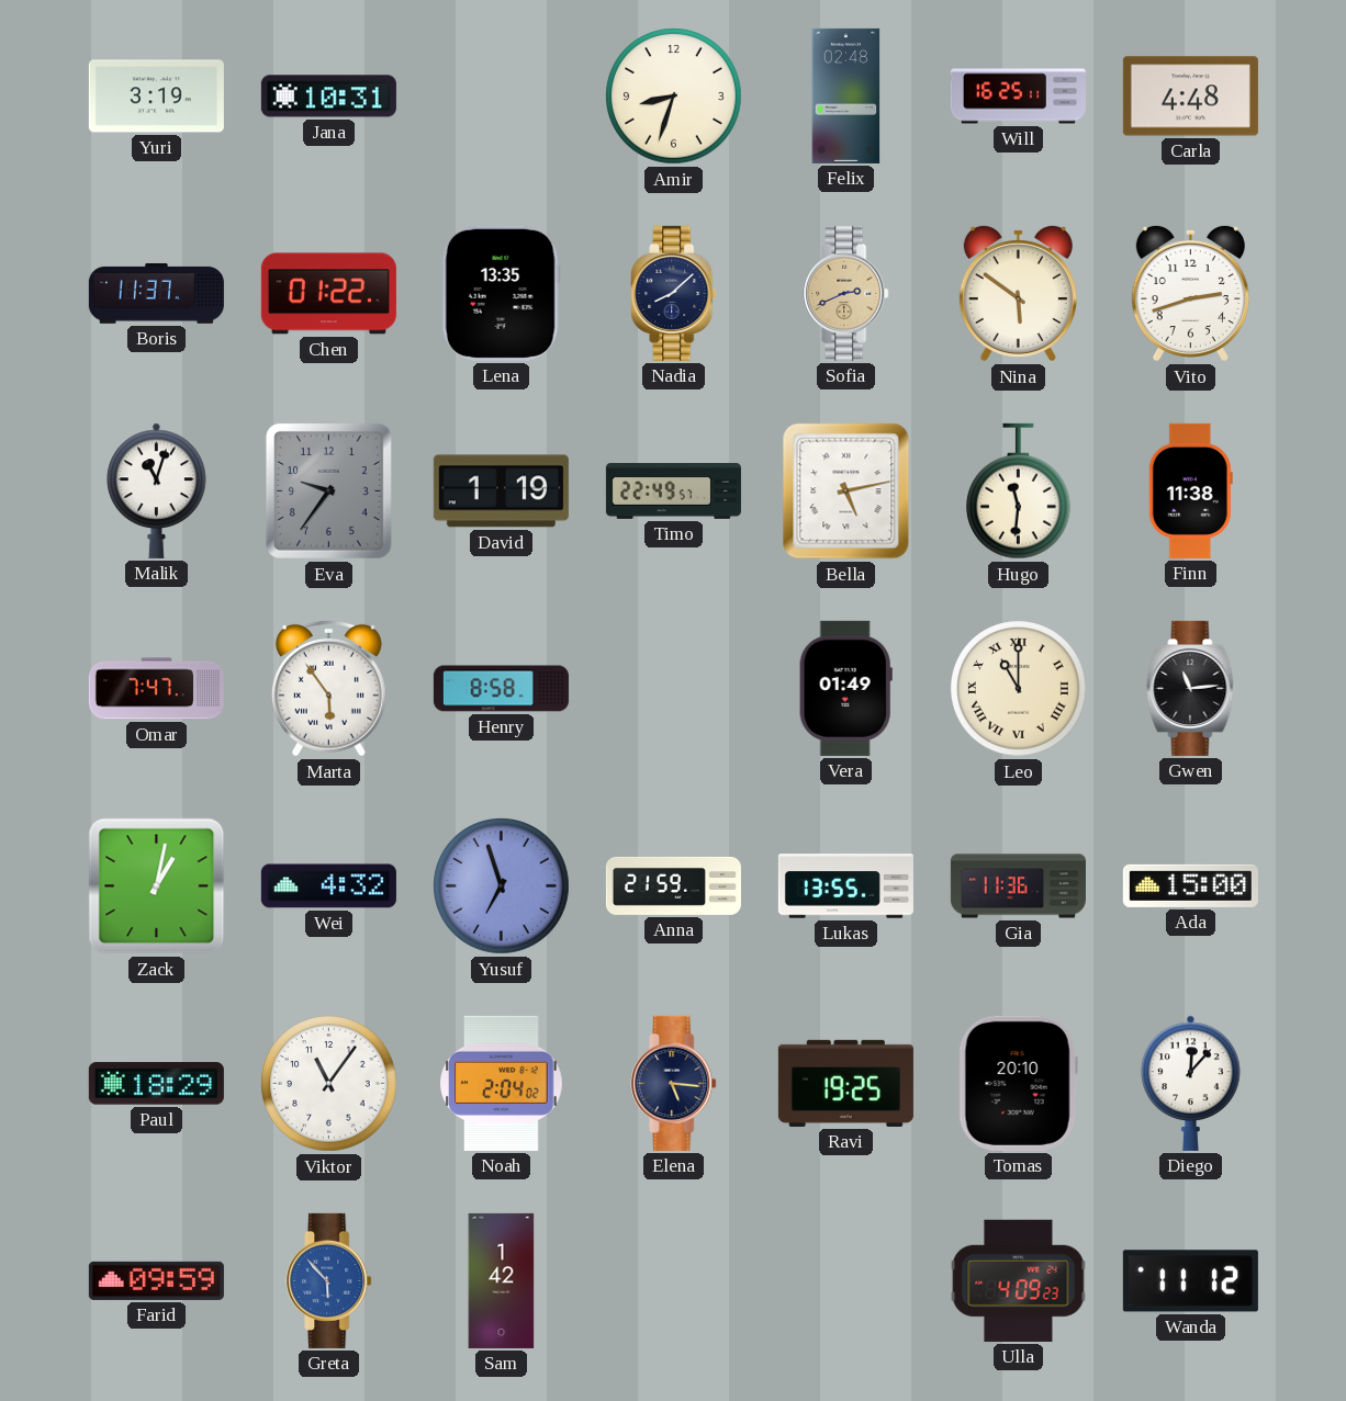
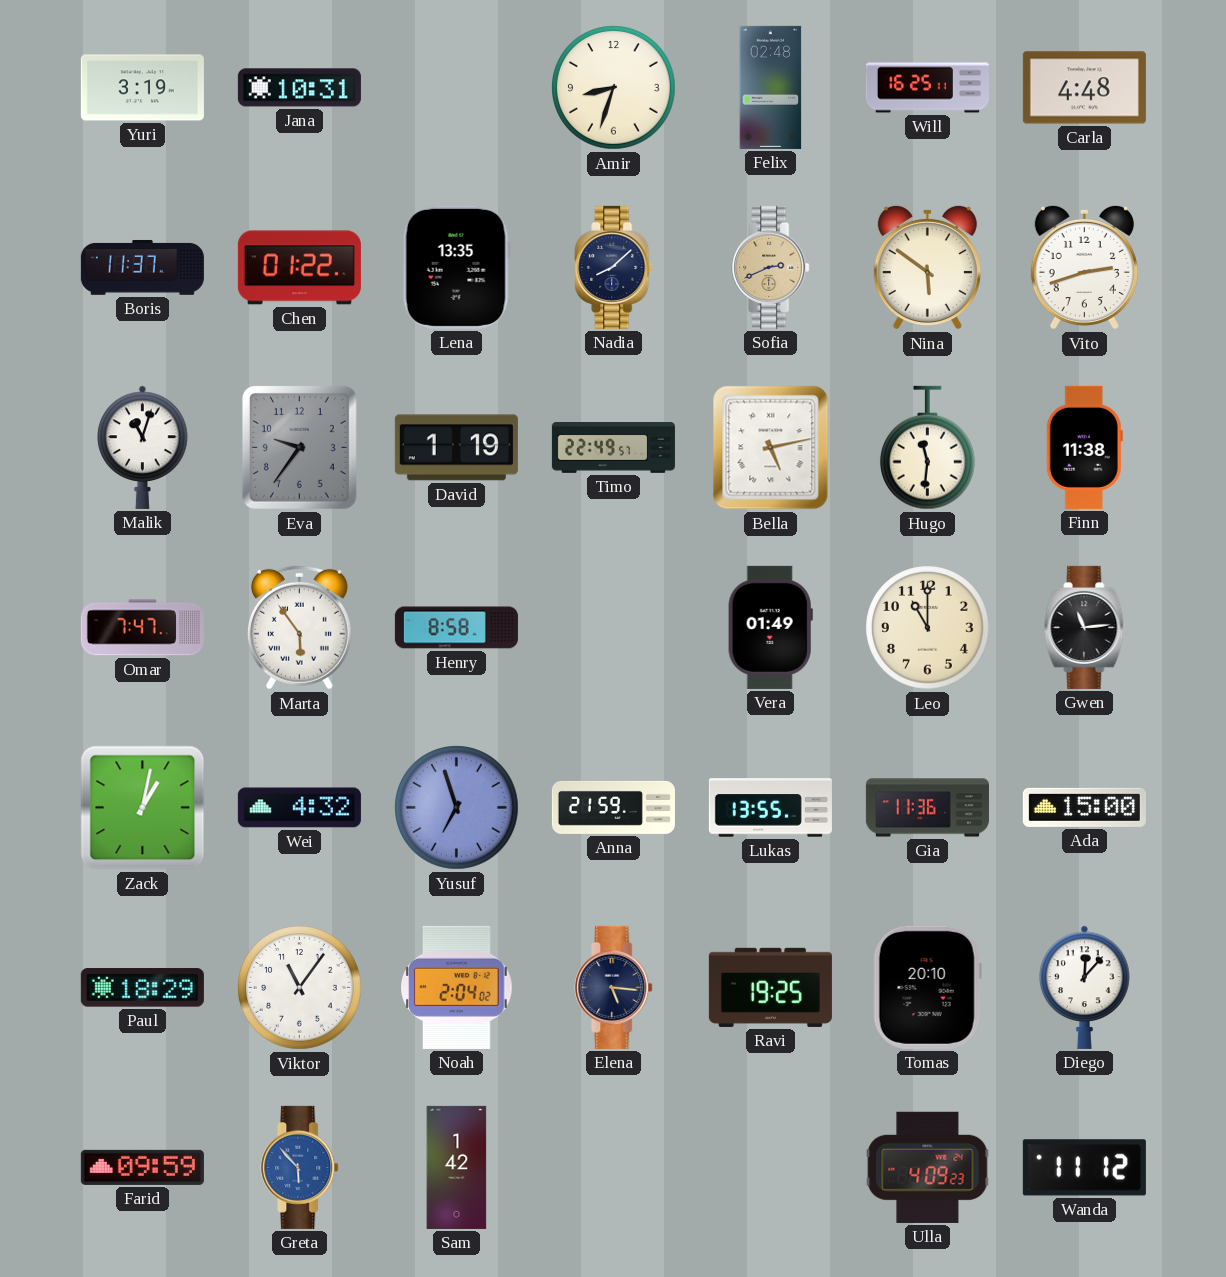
Leo numerals: Roman -> Arabic
